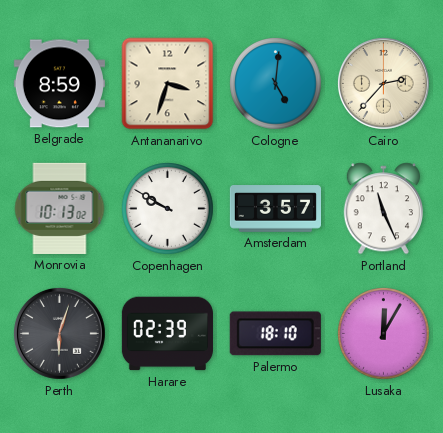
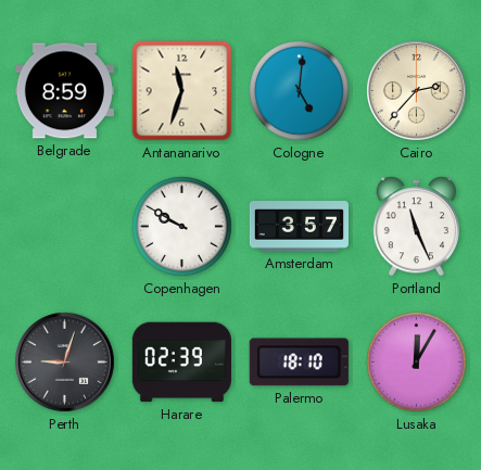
Antananarivo: 3:33 -> 11:33
Monrovia: 10:13 -> none
Perth: 6:03 -> 9:03
